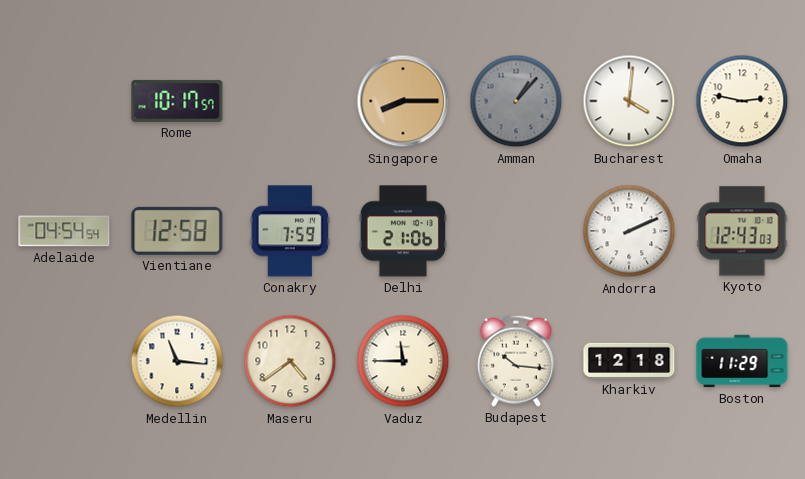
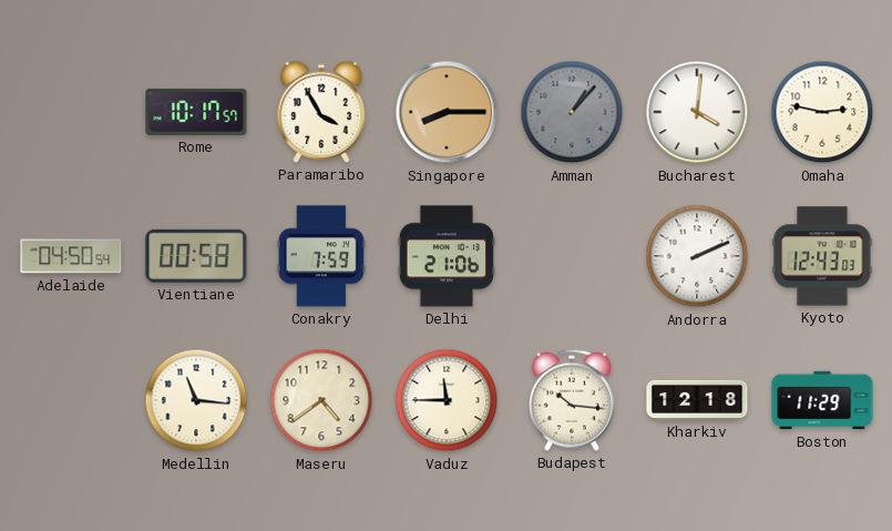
Paramaribo: none -> 3:55
Adelaide: 04:54 -> 04:50
Vientiane: 12:58 -> 00:58
